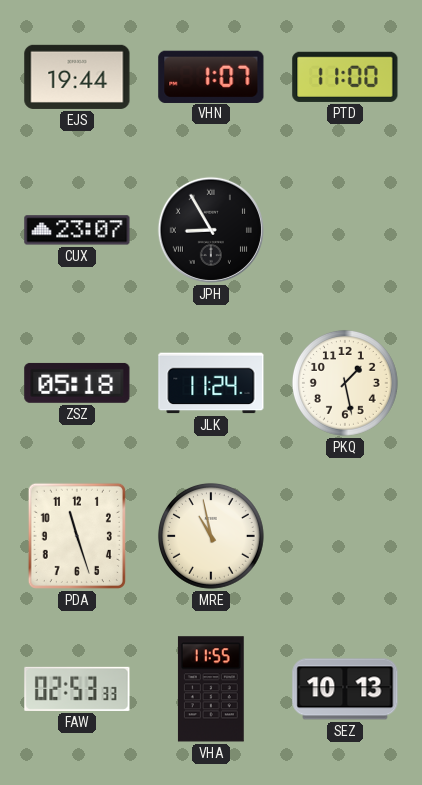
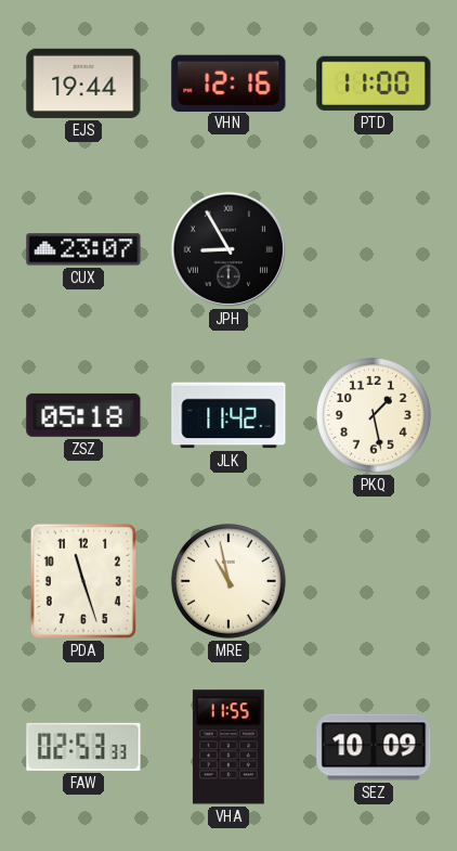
VHN: 1:07 -> 12:16
JLK: 11:24 -> 11:42
SEZ: 10:13 -> 10:09
